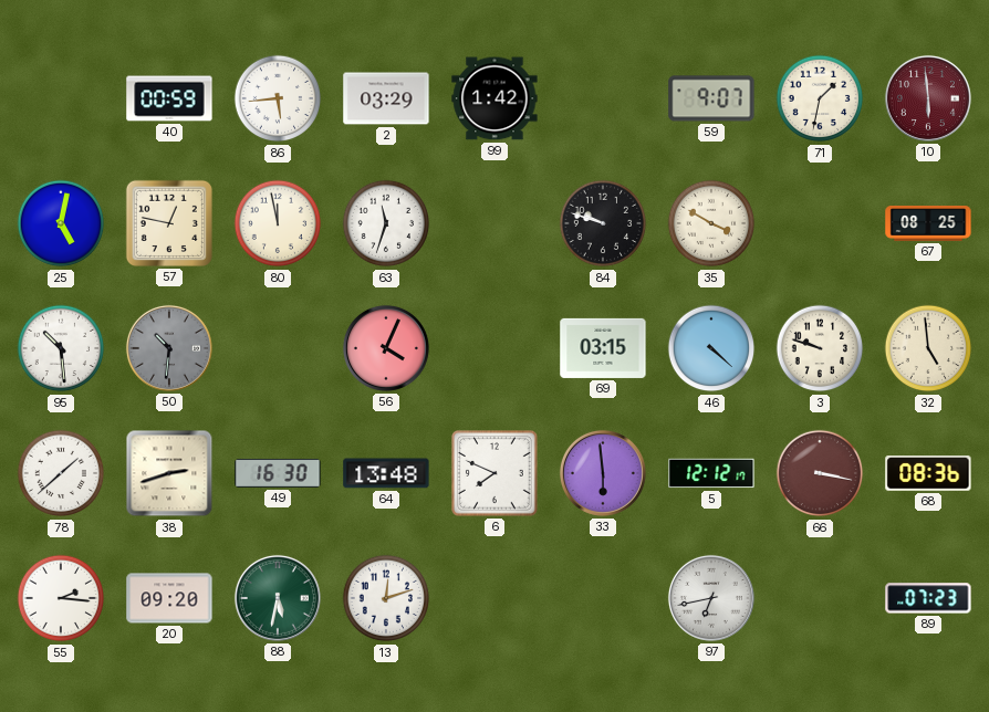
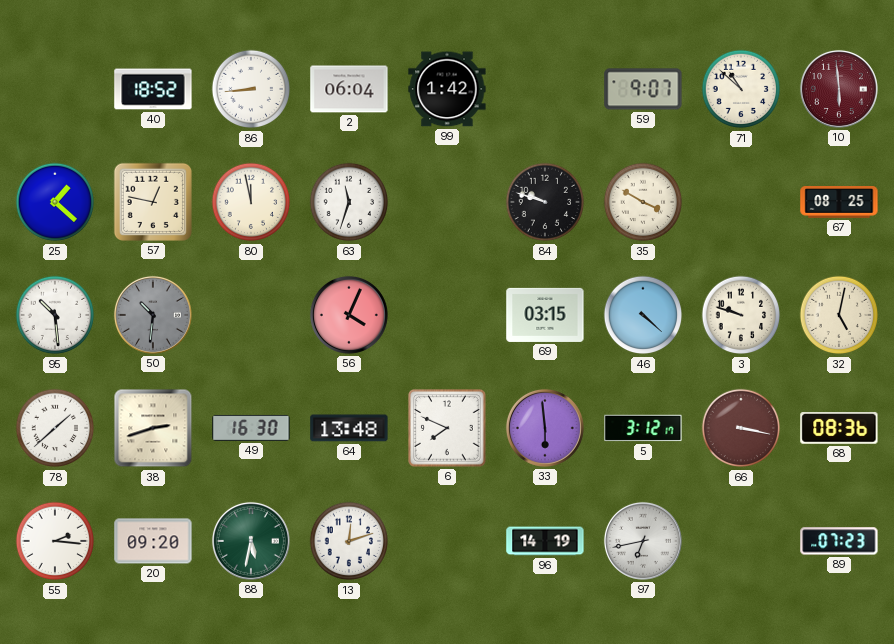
40: 00:59 -> 18:52
86: 5:44 -> 8:44
2: 03:29 -> 06:04
71: 1:32 -> 10:52
25: 5:02 -> 1:22
32: 4:59 -> 5:02
5: 12:12 -> 3:12
96: none -> 14:19
